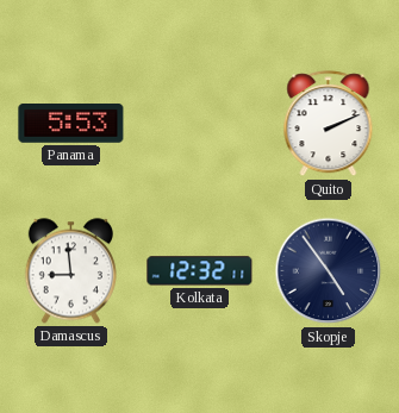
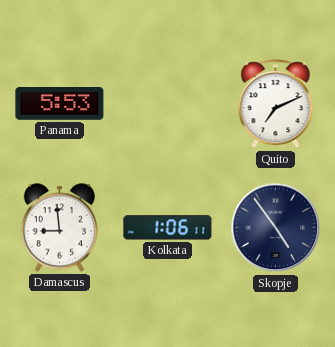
Quito: 2:11 -> 7:11
Kolkata: 12:32 -> 1:06
